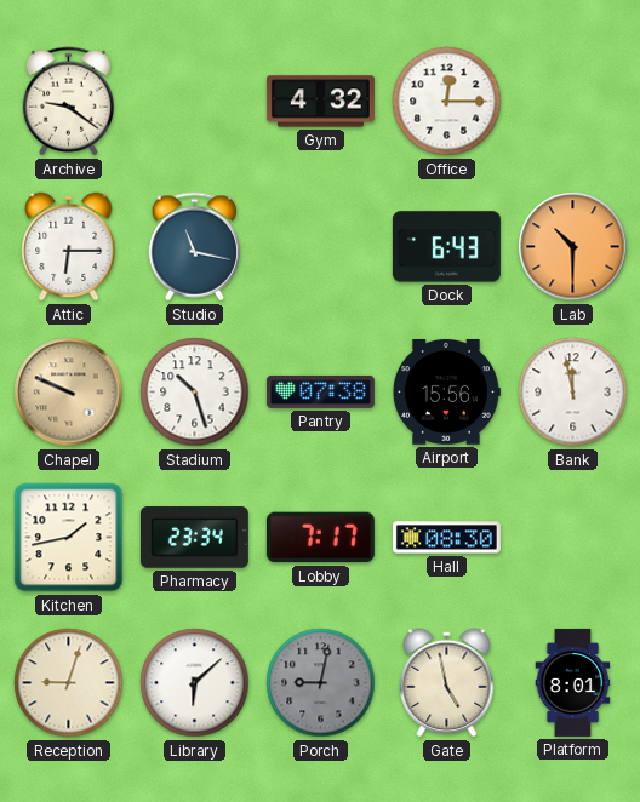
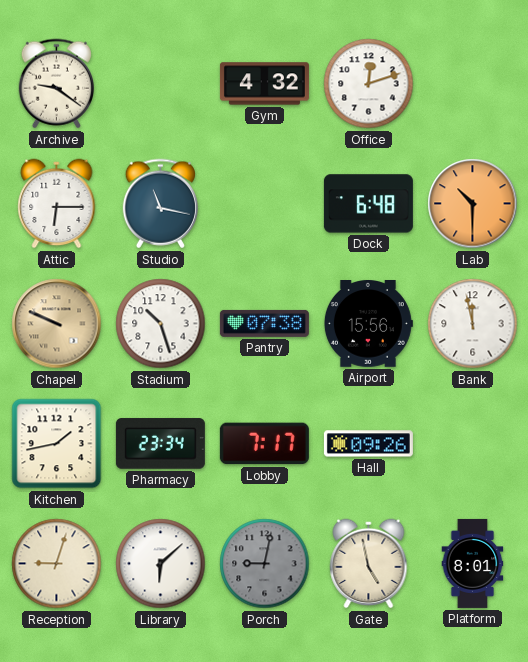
Office: 12:15 -> 12:12
Dock: 6:43 -> 6:48
Hall: 08:30 -> 09:26
